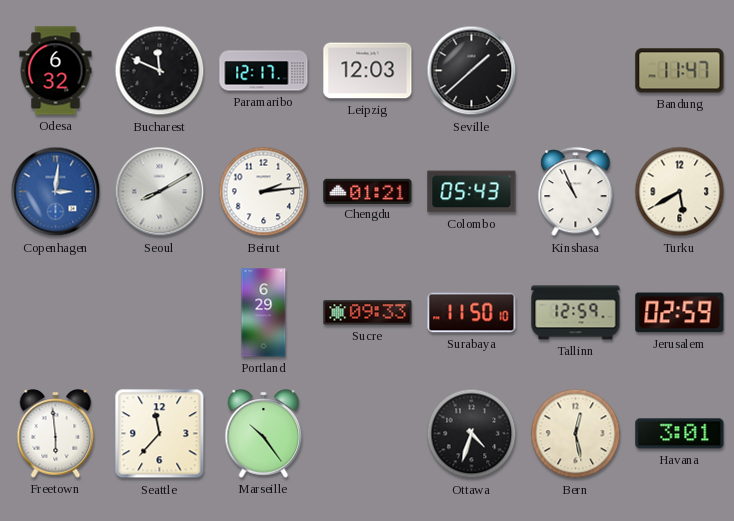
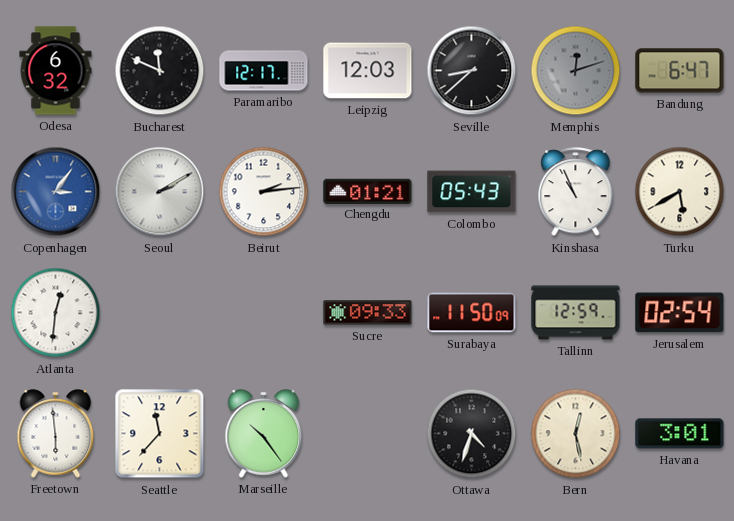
Seville: 1:38 -> 8:38
Memphis: none -> 12:12
Bandung: 11:47 -> 6:47
Copenhagen: 3:01 -> 3:06
Seoul: 8:10 -> 2:10
Atlanta: none -> 12:31
Portland: 6:29 -> none
Surabaya: 11:50:10 -> 11:50:09
Jerusalem: 02:59 -> 02:54
